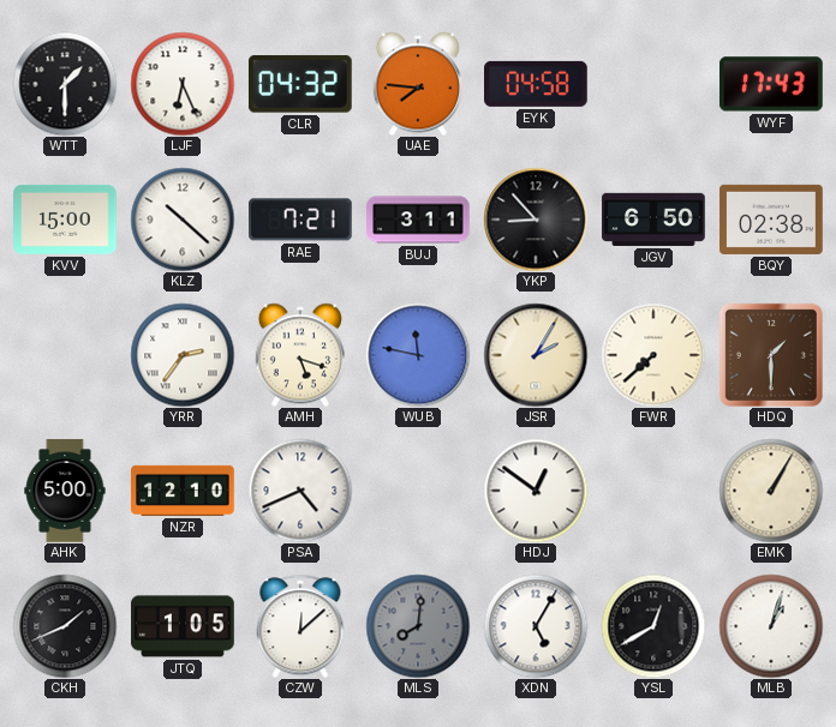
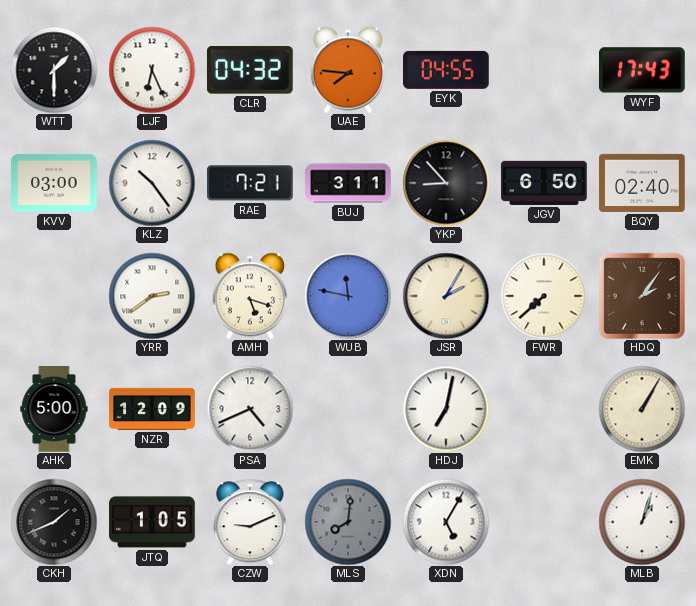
EYK: 04:58 -> 04:55
KVV: 15:00 -> 03:00
KLZ: 10:22 -> 10:24
BQY: 02:38 -> 02:40
YRR: 2:36 -> 2:39
HDQ: 1:30 -> 2:06
NZR: 12:10 -> 12:09
HDJ: 12:51 -> 7:02
CZW: 12:08 -> 9:11
YSL: 12:40 -> none
